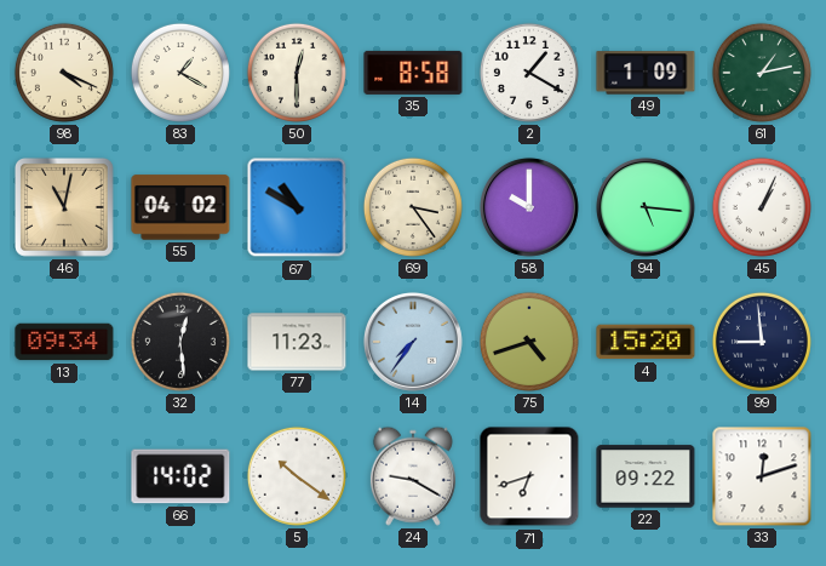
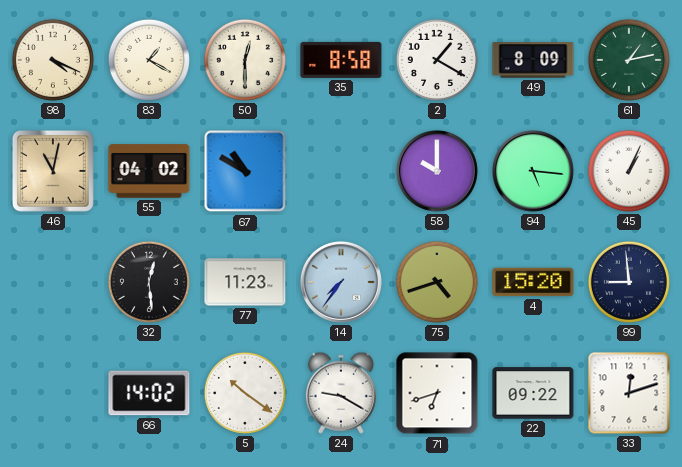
49: 1:09 -> 8:09
69: 3:24 -> none
13: 09:34 -> none
